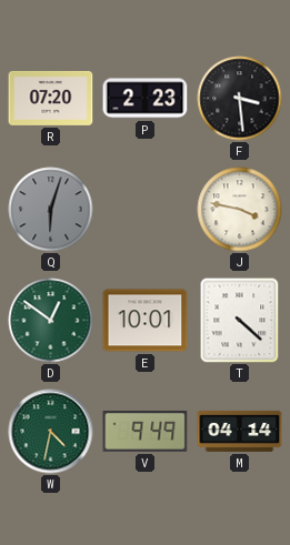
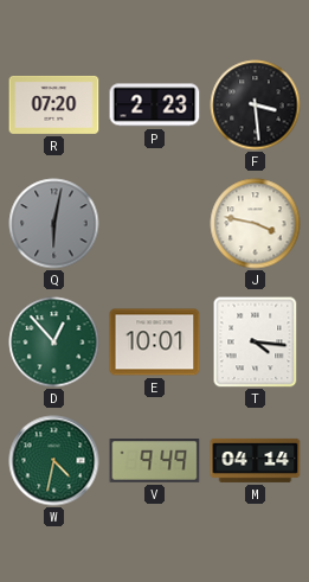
Q: 6:03 -> 6:02
D: 12:51 -> 12:53
T: 4:22 -> 4:16
